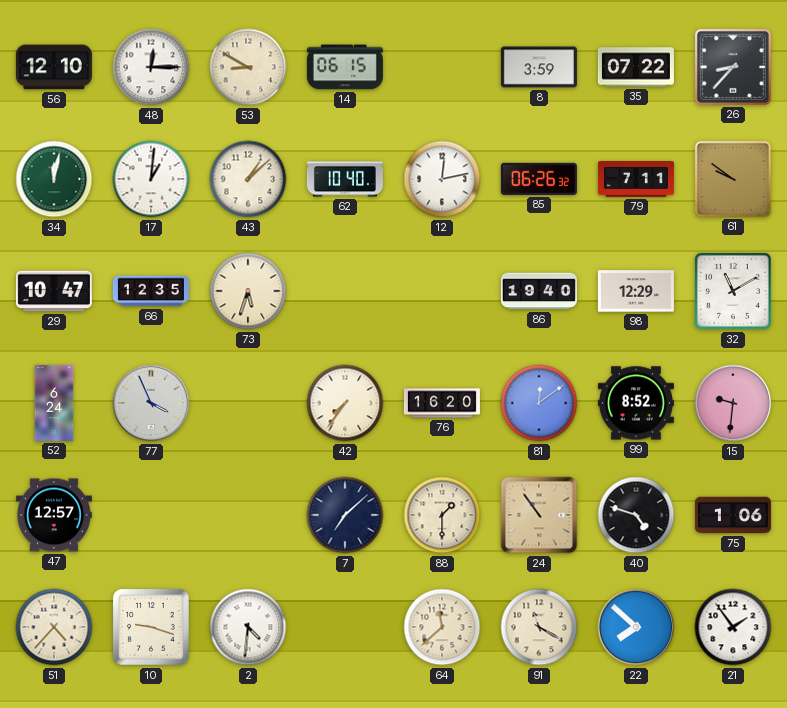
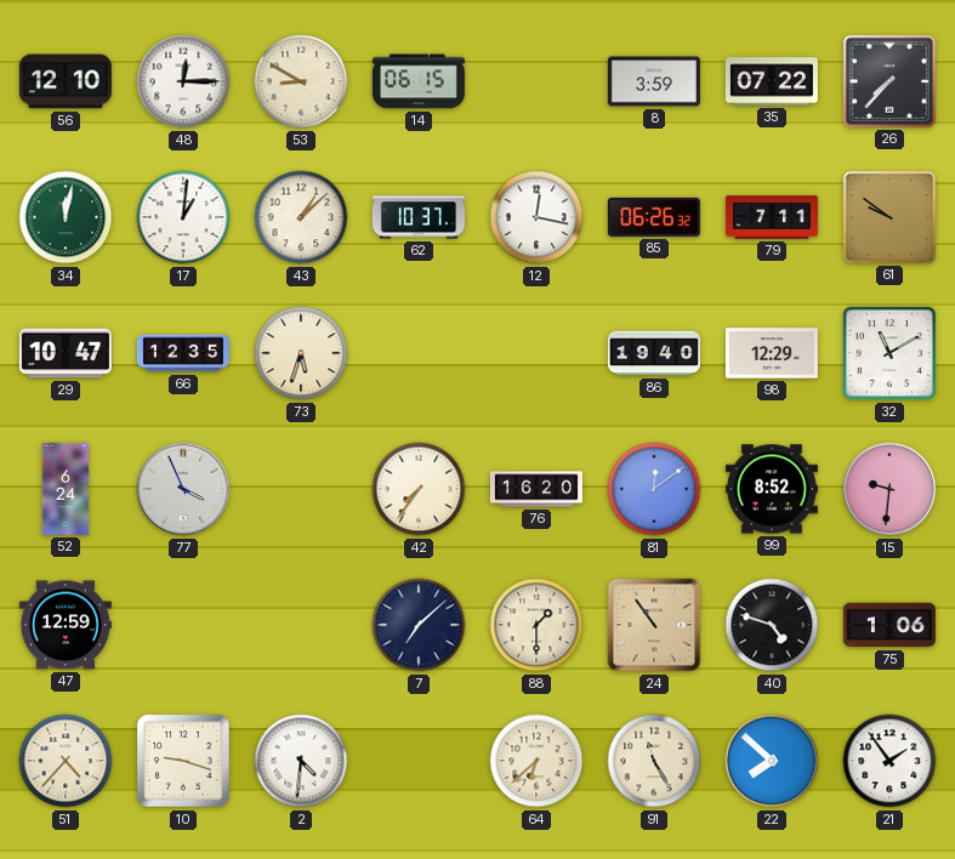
26: 8:37 -> 7:37
62: 10:40 -> 10:37
12: 12:13 -> 12:17
47: 12:57 -> 12:59
64: 11:38 -> 6:38
91: 11:20 -> 11:25
